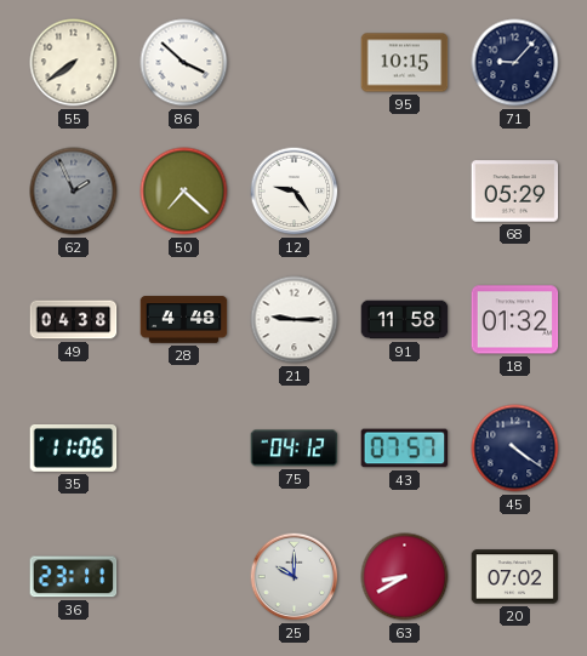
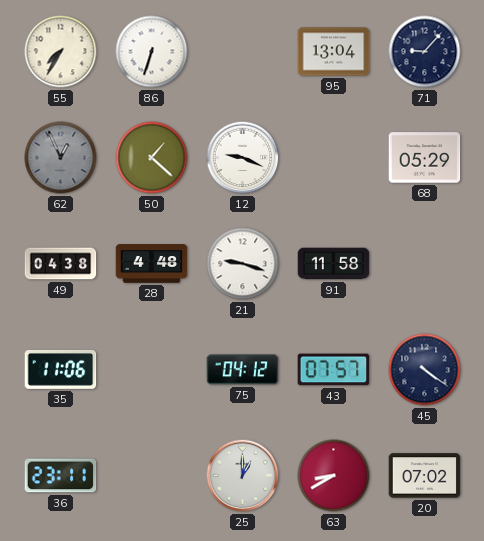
55: 7:39 -> 7:35
86: 3:52 -> 6:33
95: 10:15 -> 13:04
62: 1:56 -> 12:56
50: 7:22 -> 1:22
12: 9:24 -> 9:19
21: 9:15 -> 9:18
18: 01:32 -> none
25: 10:00 -> 1:00
